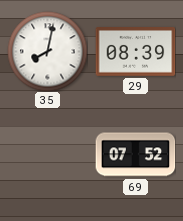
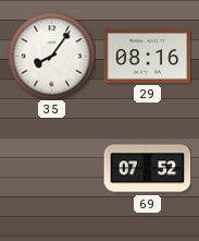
35: 8:02 -> 8:06
29: 08:39 -> 08:16
